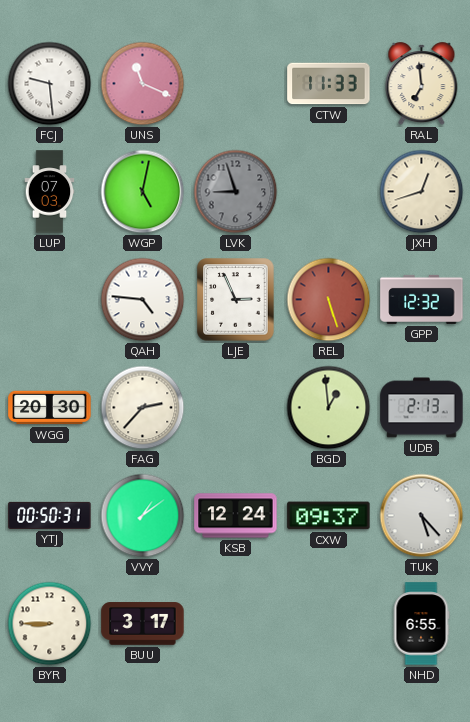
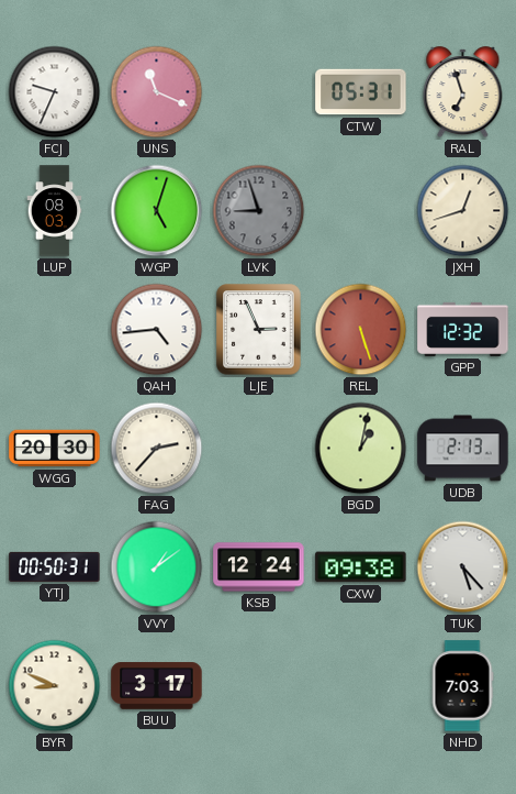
FCJ: 9:29 -> 9:34
CTW: 11:33 -> 05:31
RAL: 6:59 -> 6:57
LUP: 07:03 -> 08:03
WGP: 5:02 -> 5:03
QAH: 4:46 -> 4:44
BGD: 12:59 -> 1:02
CXW: 09:37 -> 09:38
BYR: 8:45 -> 8:49
NHD: 6:55 -> 7:03
